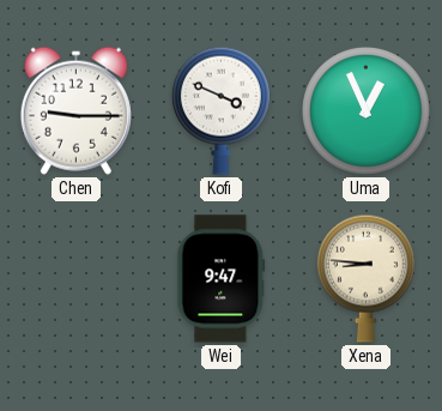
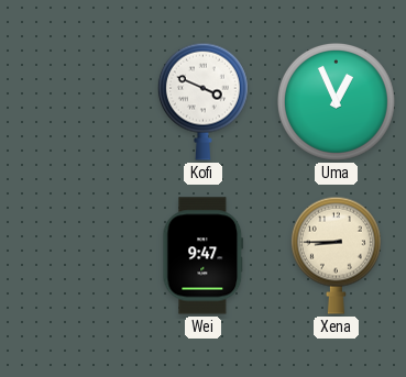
Chen: 9:15 -> none
Xena: 8:46 -> 8:45
